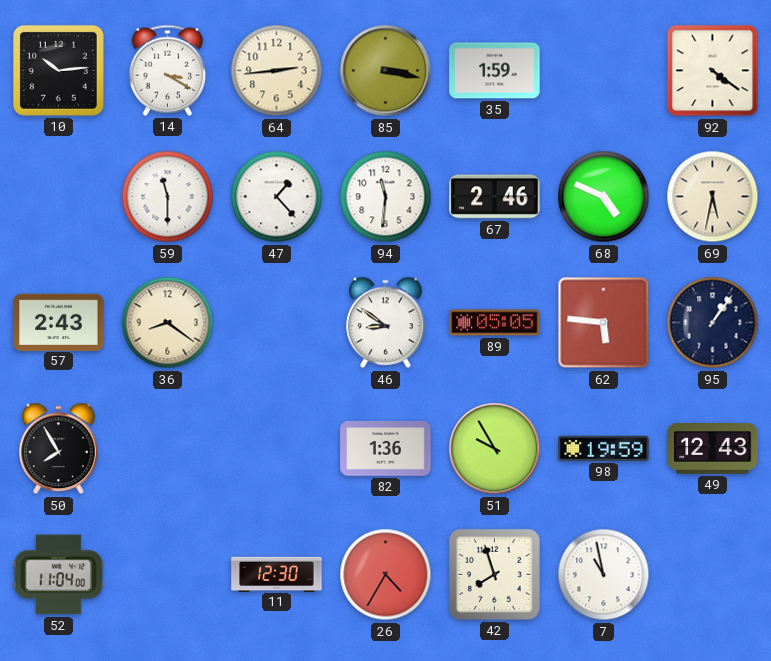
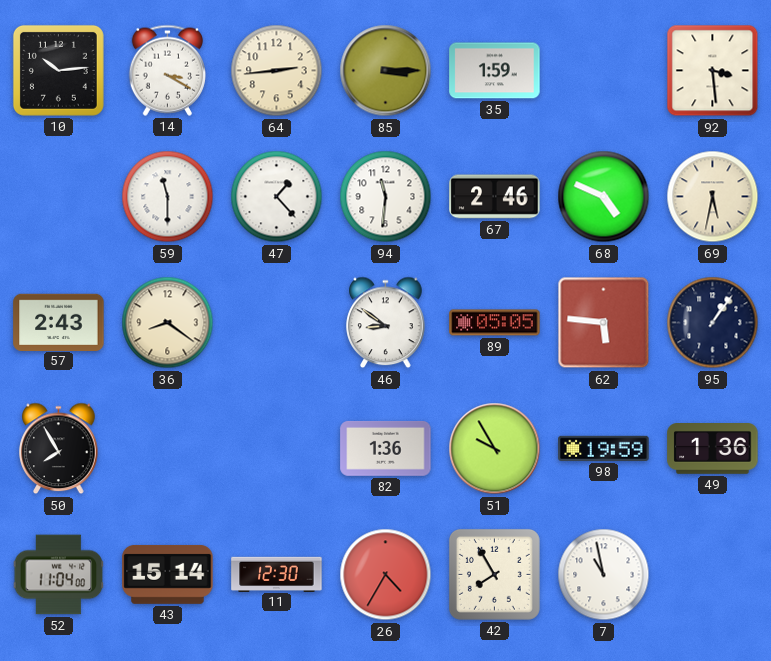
85: 3:17 -> 3:15
92: 4:21 -> 3:29
49: 12:43 -> 1:36
43: none -> 15:14
42: 7:57 -> 7:55
